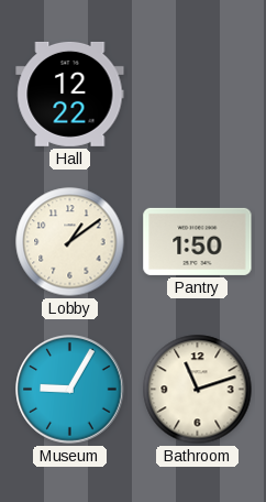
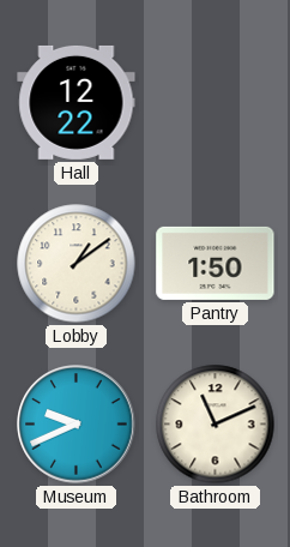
Museum: 9:05 -> 9:41
Bathroom: 11:12 -> 11:11
